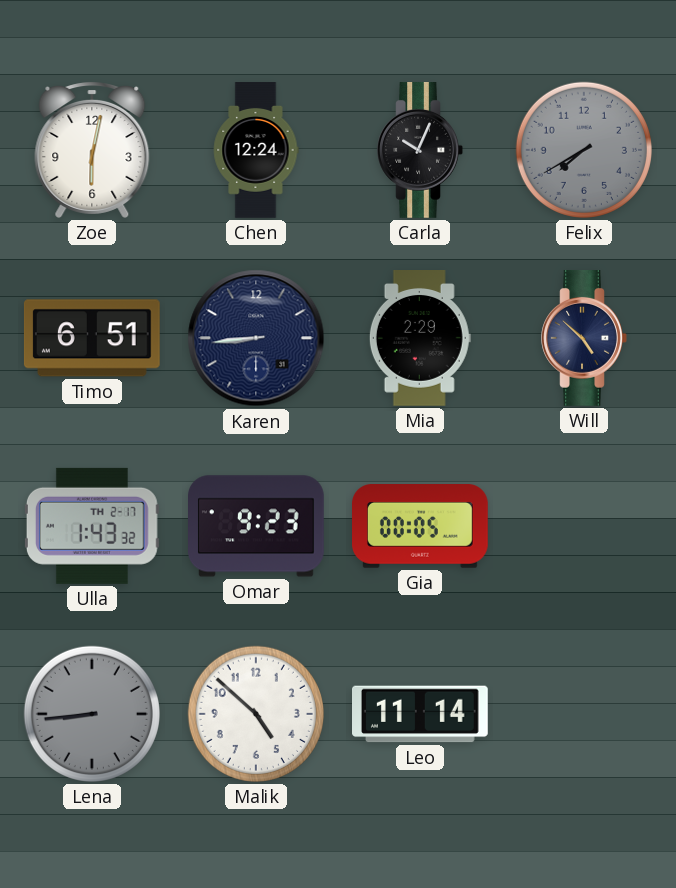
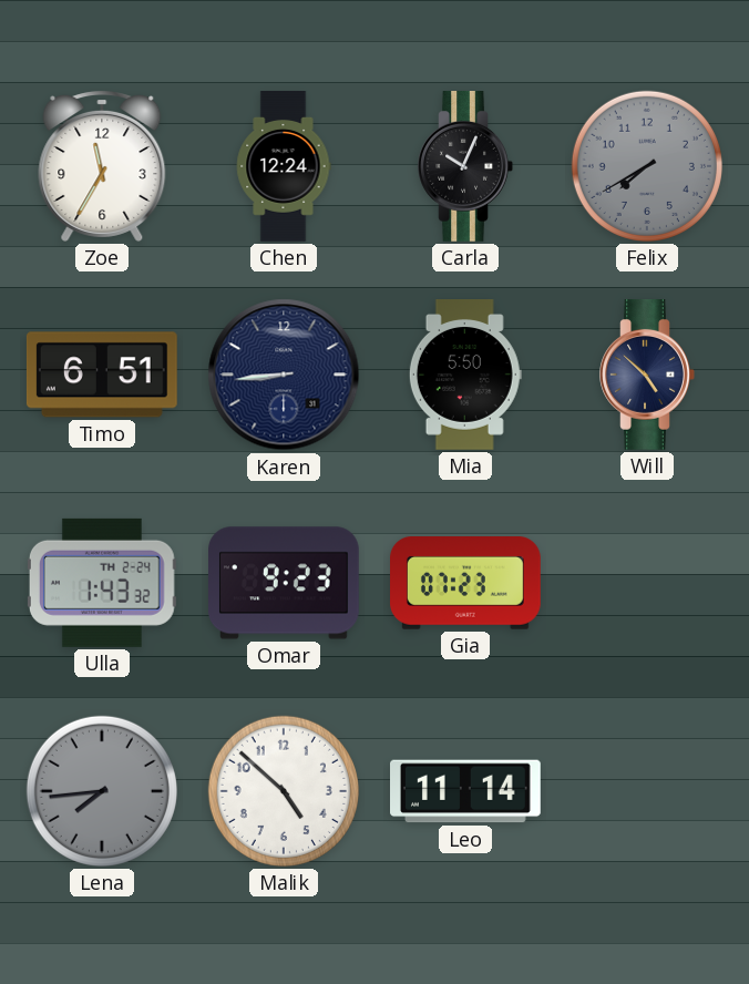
Zoe: 6:02 -> 11:35
Mia: 2:29 -> 5:50
Ulla date: TH 2-17 -> TH 2-24
Gia: 00:05 -> 07:23
Lena: 8:44 -> 7:44
